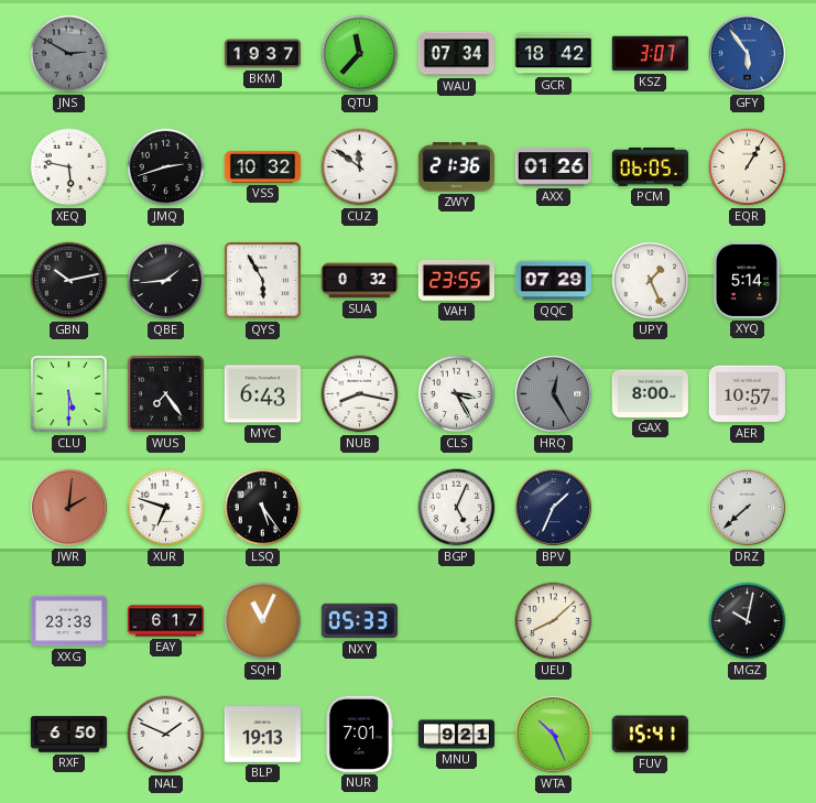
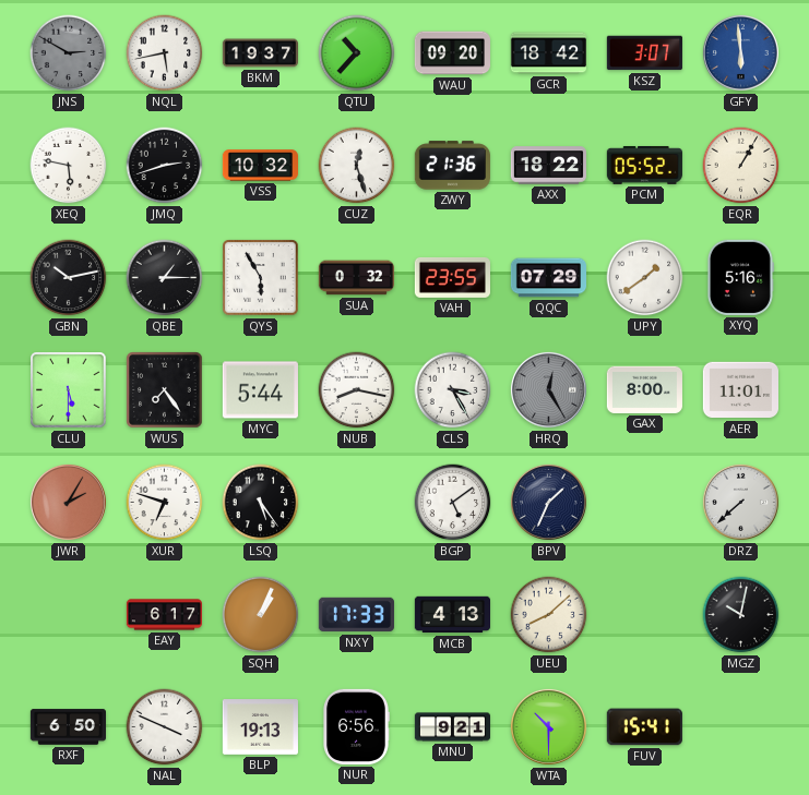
NQL: none -> 5:43
QTU: 11:37 -> 10:37
WAU: 07:34 -> 09:20
GFY: 5:54 -> 5:59
CUZ: 11:51 -> 12:27
AXX: 01:26 -> 18:22
PCM: 06:05 -> 05:52
QBE: 1:44 -> 1:15
UPY: 1:26 -> 1:39
XYQ: 5:14 -> 5:16
MYC: 6:43 -> 5:44
AER: 10:57 -> 11:01
JWR: 2:01 -> 2:05
BGP: 5:04 -> 5:09
XXG: 23:33 -> none
SQH: 11:04 -> 1:04
NXY: 05:33 -> 17:33
MCB: none -> 4:13
NAL: 1:49 -> 3:49
NUR: 7:01 -> 6:56
WTA: 10:26 -> 10:30
